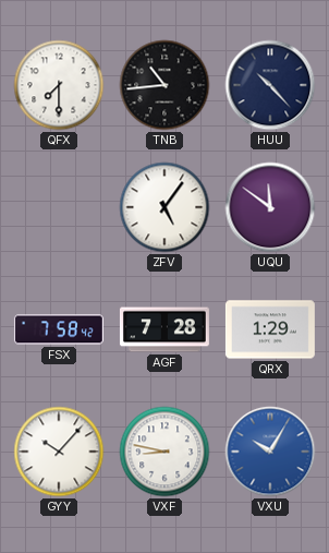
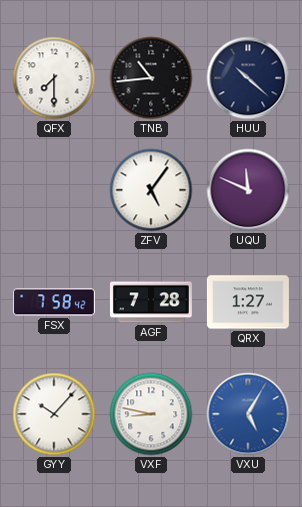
HUU: 10:23 -> 10:22
UQU: 11:51 -> 11:49
QRX: 1:29 -> 1:27
VXU: 10:05 -> 5:05
